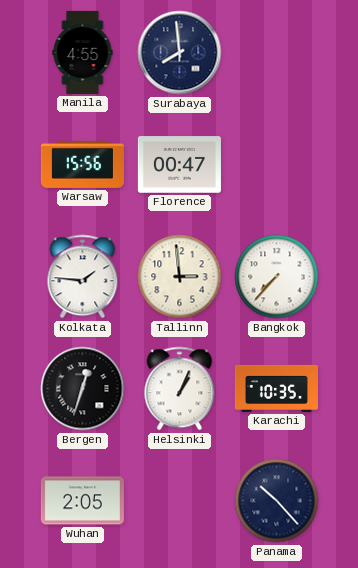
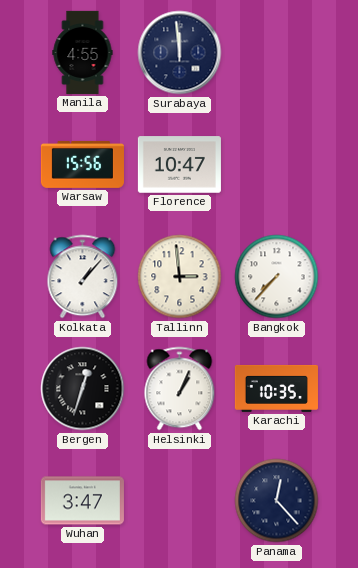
Surabaya: 7:59 -> 11:59
Florence: 00:47 -> 10:47
Kolkata: 1:46 -> 1:07
Wuhan: 2:05 -> 3:47
Panama: 10:23 -> 12:23
